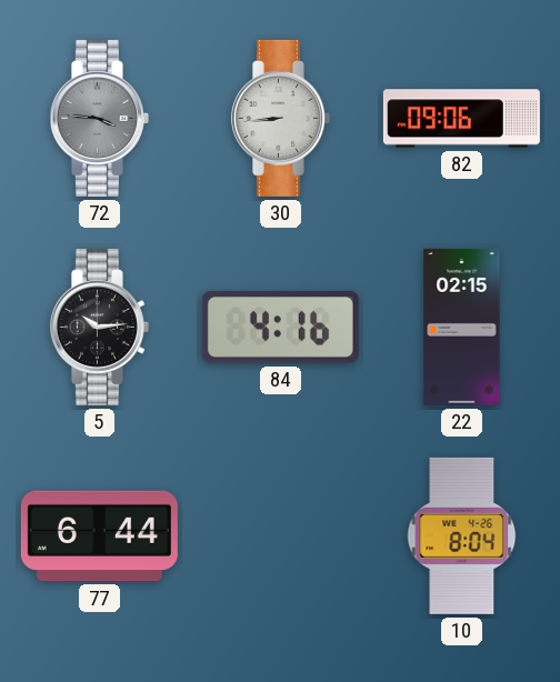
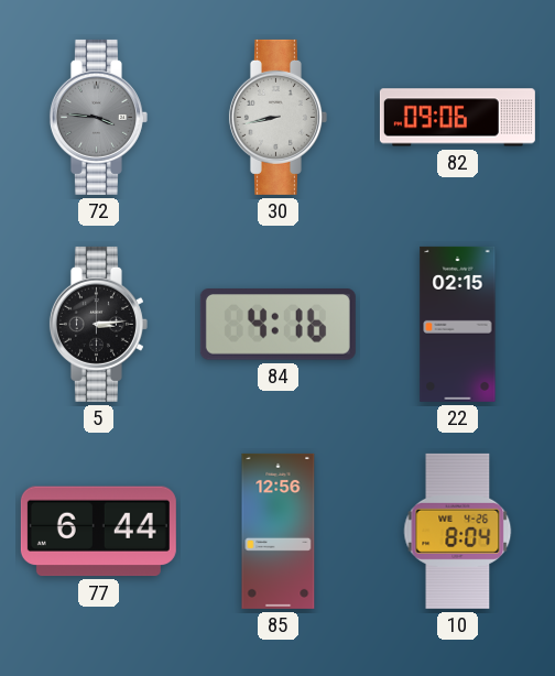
30: 8:44 -> 8:43
5: 10:14 -> 3:14
85: none -> 12:56
